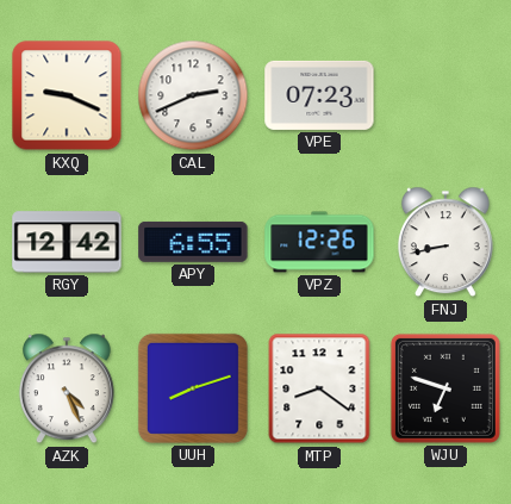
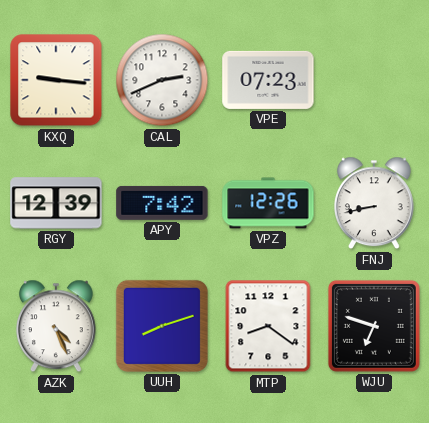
KXQ: 9:19 -> 9:16
RGY: 12:42 -> 12:39
APY: 6:55 -> 7:42
